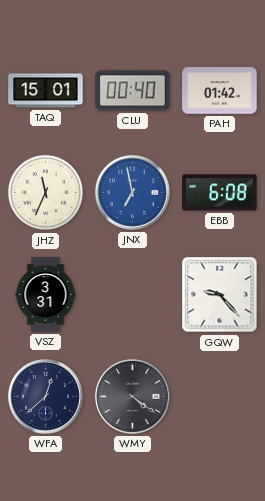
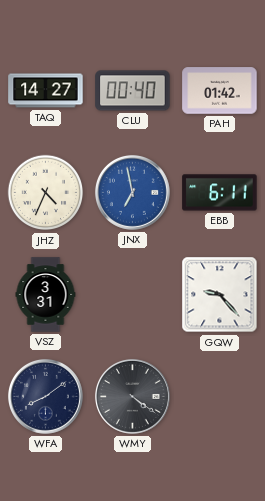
TAQ: 15:01 -> 14:27
JHZ: 11:34 -> 4:34
EBB: 6:08 -> 6:11
WFA: 12:38 -> 8:09
